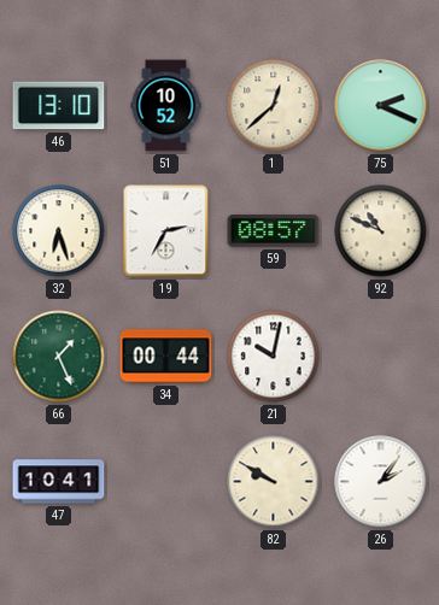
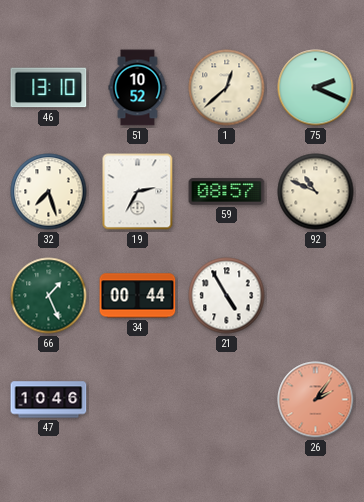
32: 6:27 -> 7:27
21: 10:02 -> 4:55
47: 10:41 -> 10:46
82: 9:50 -> none
26 dial: white -> salmon
